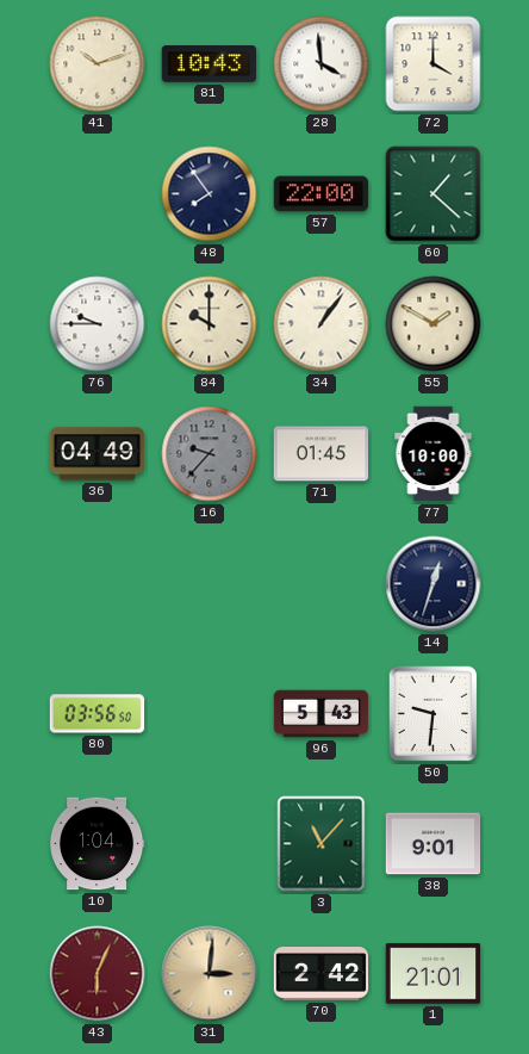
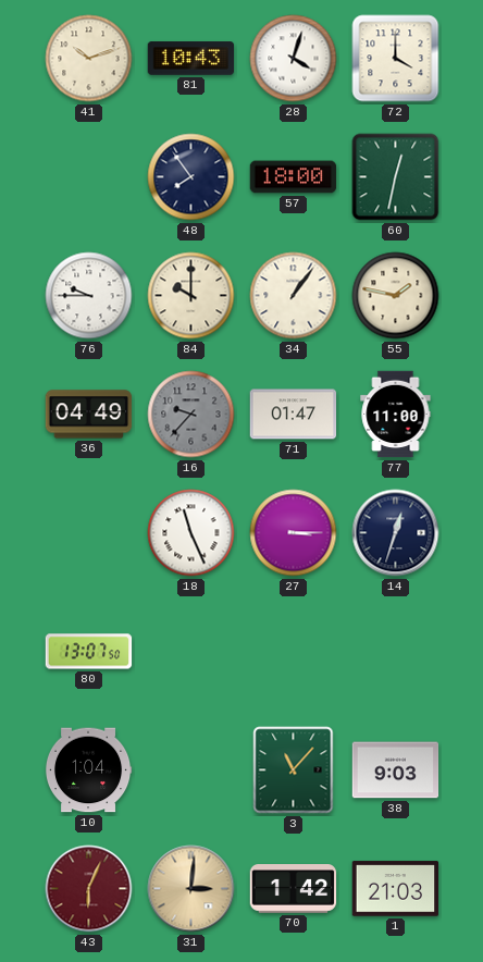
28: 3:59 -> 4:03
57: 22:00 -> 18:00
60: 1:22 -> 12:32
55: 1:50 -> 1:47
71: 01:45 -> 01:47
77: 10:00 -> 11:00
18: none -> 11:26
27: none -> 3:15
80: 03:56 -> 13:07
96: 5:43 -> none
50: 9:31 -> none
38: 9:01 -> 9:03
70: 2:42 -> 1:42
1: 21:01 -> 21:03
